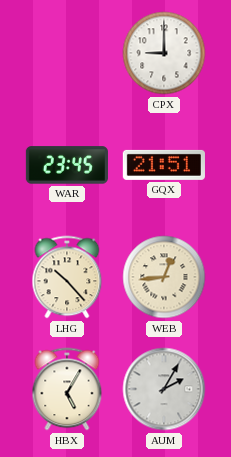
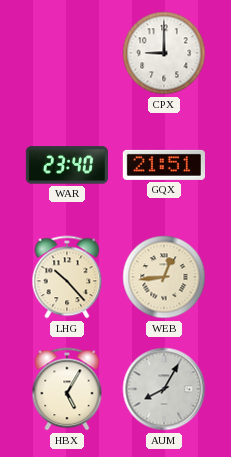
WAR: 23:45 -> 23:40
AUM: 2:05 -> 8:05
